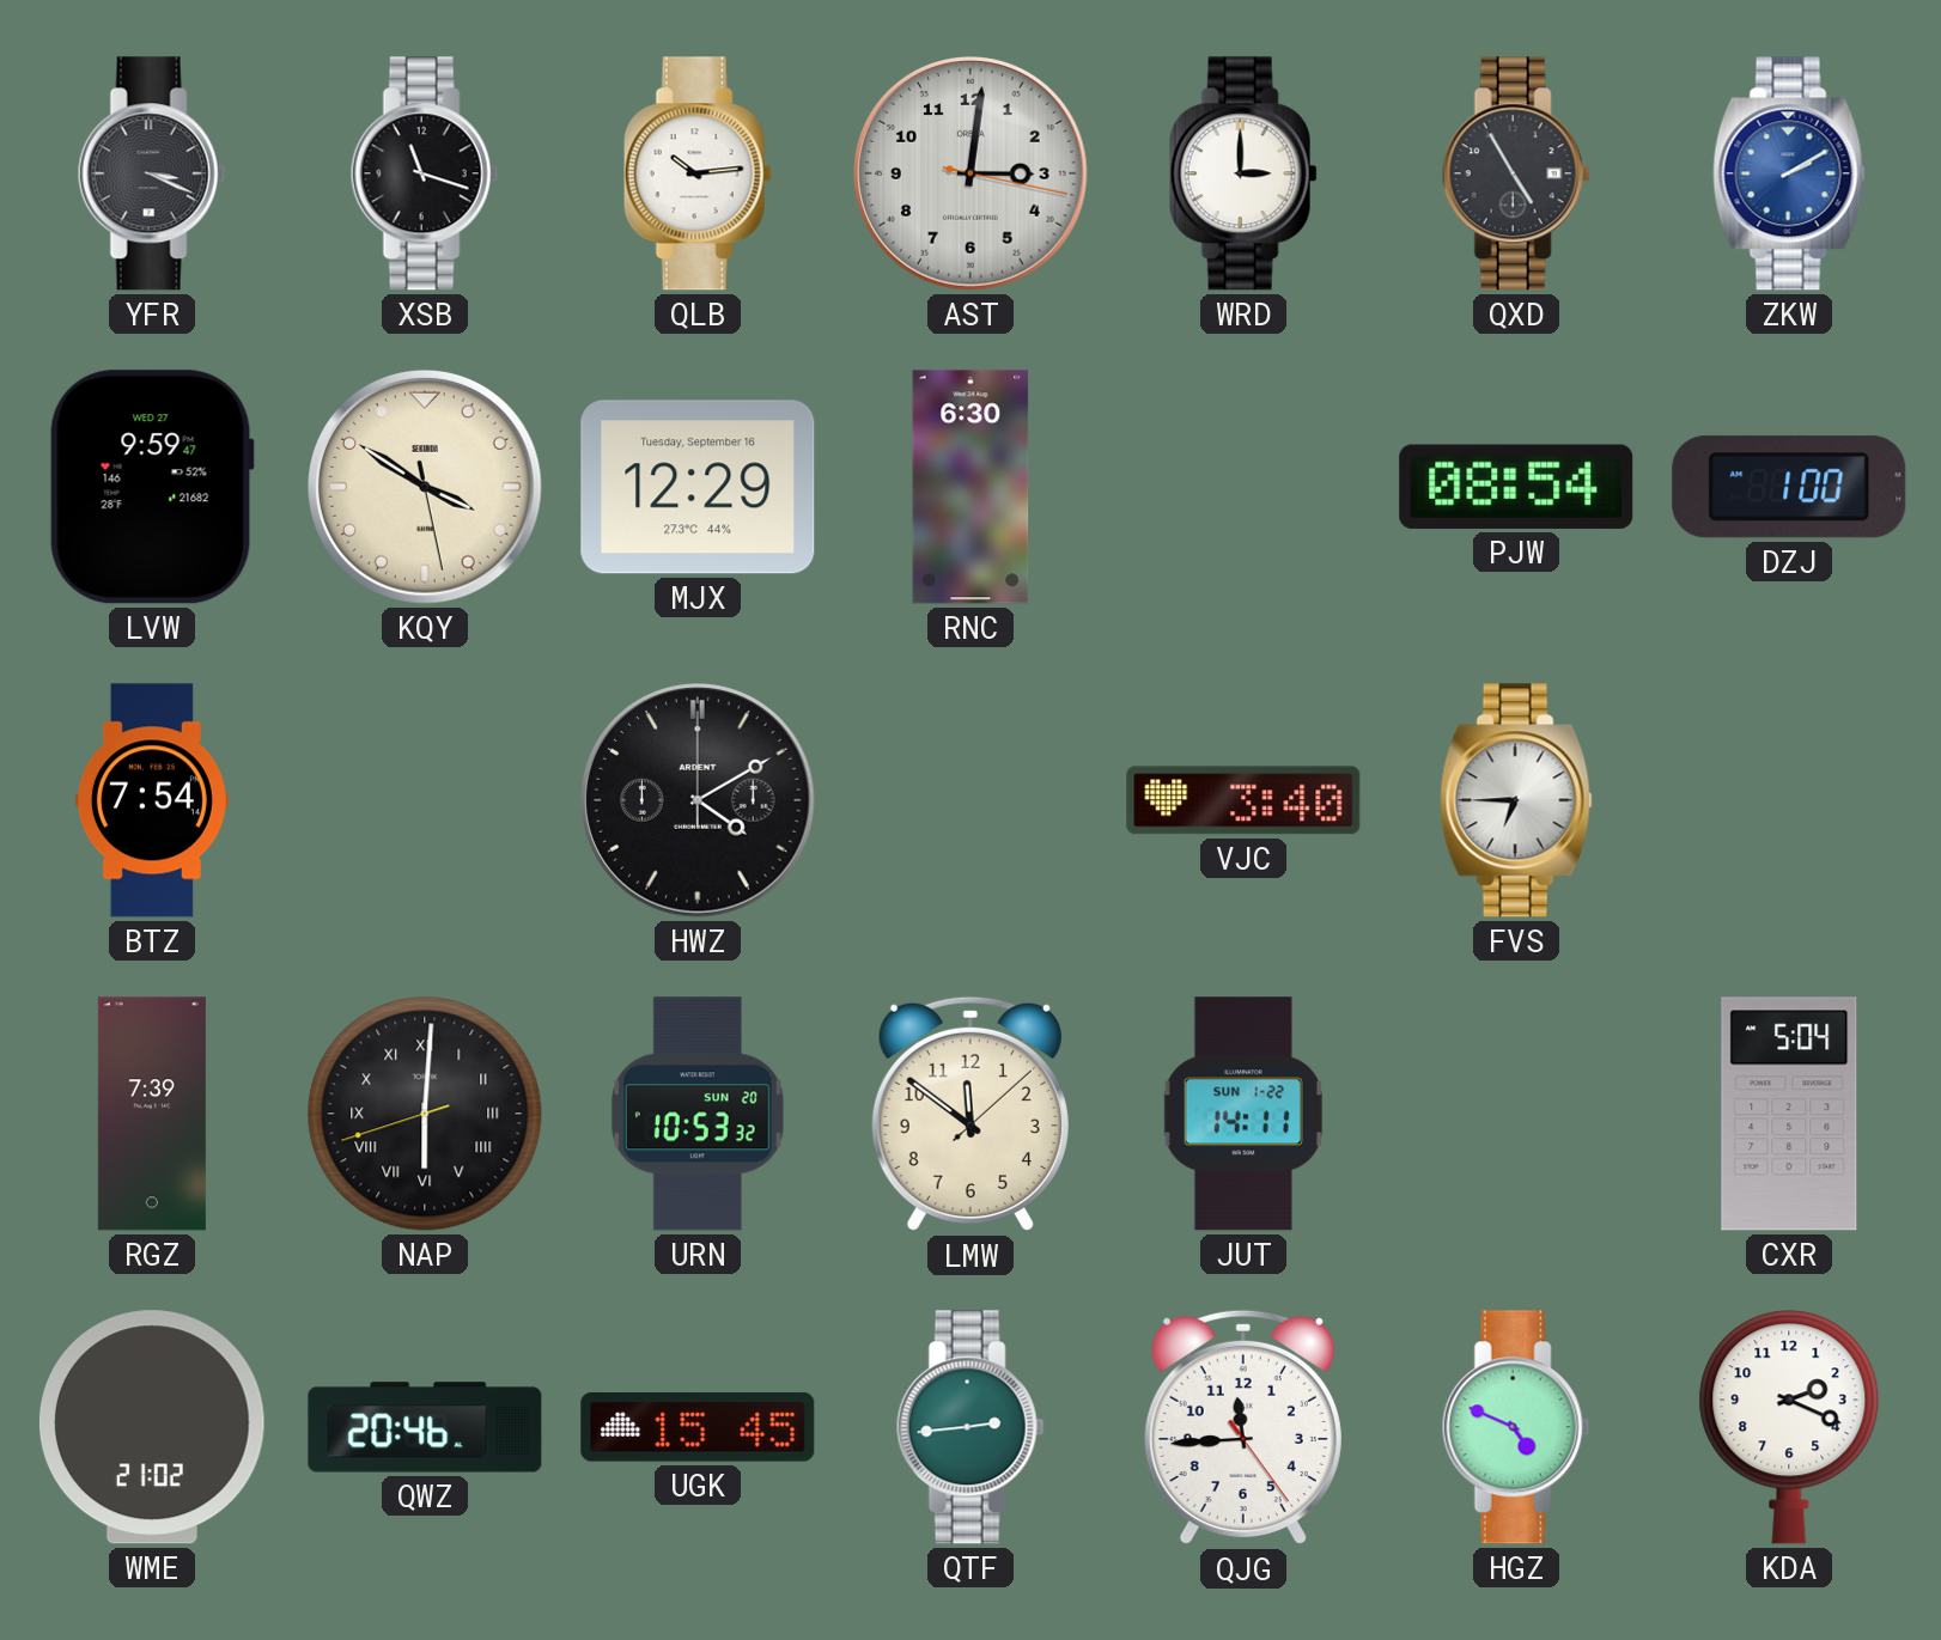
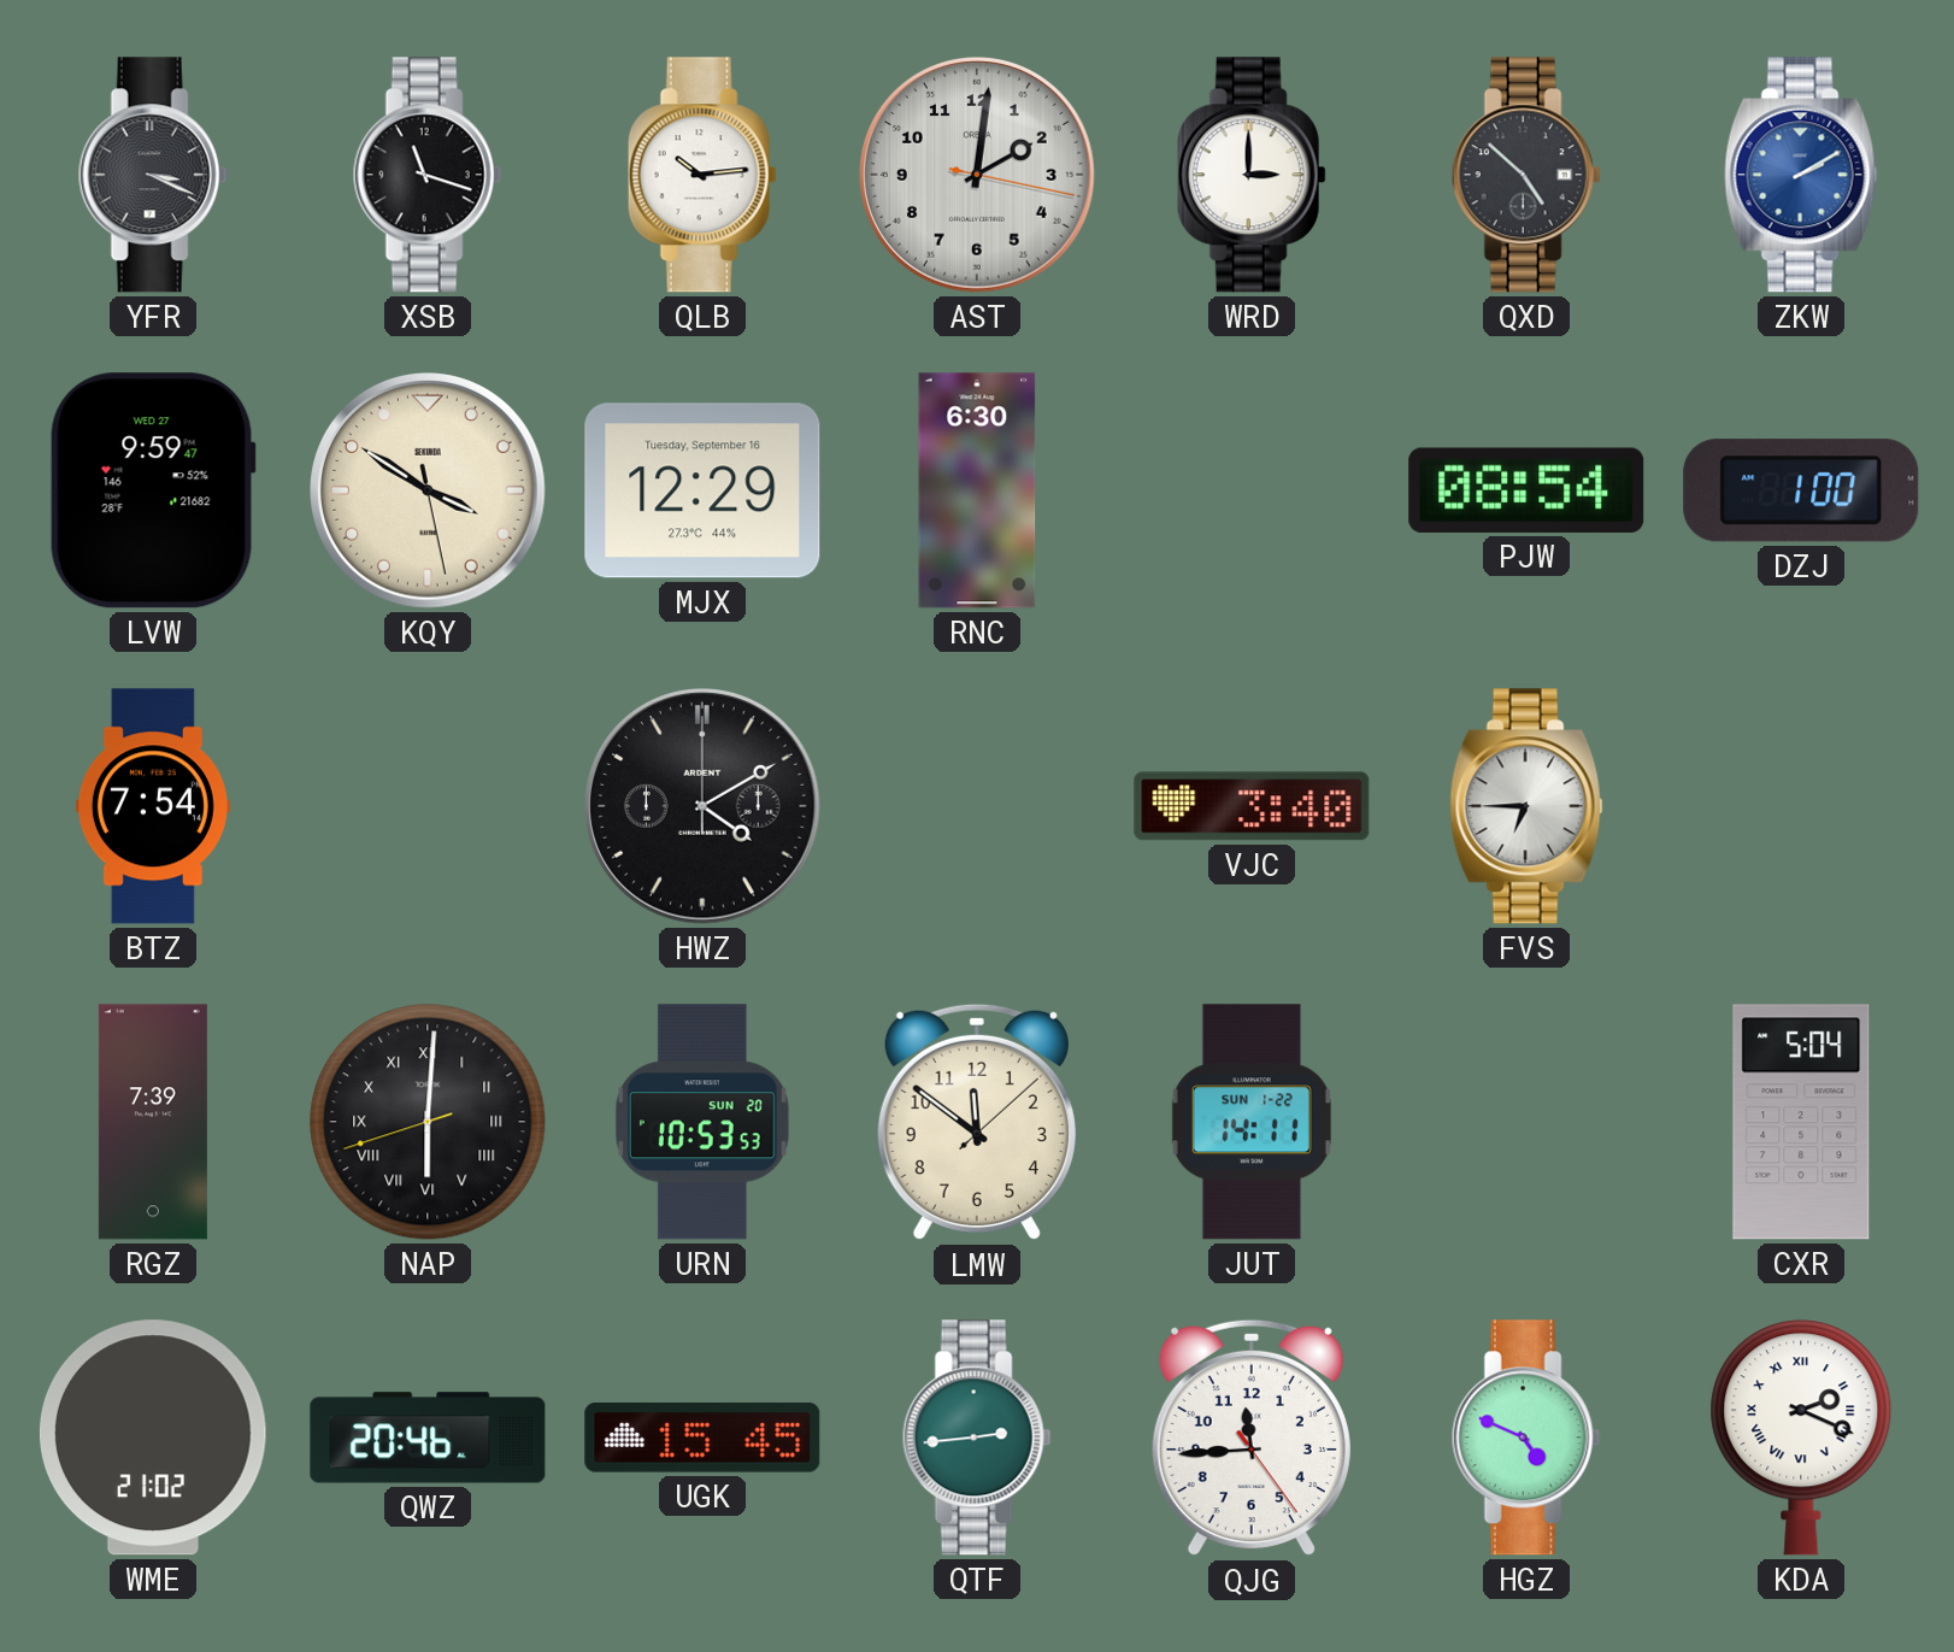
AST: 3:01 -> 2:01
QXD: 4:55 -> 4:52
URN: 10:53:32 -> 10:53:53
KDA numerals: Arabic -> Roman
